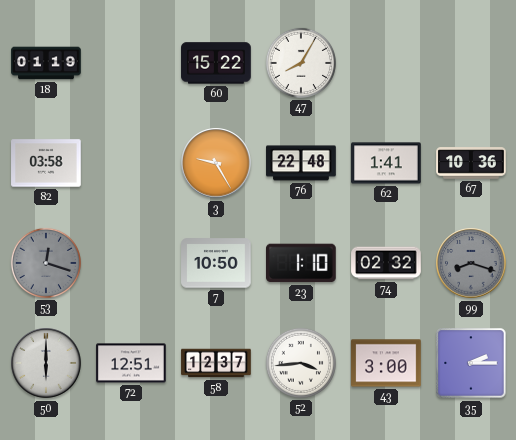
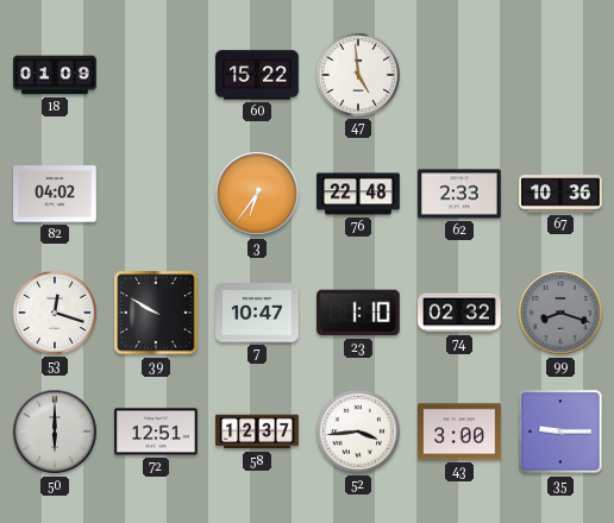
18: 01:19 -> 01:09
47: 8:05 -> 4:59
82: 03:58 -> 04:02
3: 9:25 -> 6:36
62: 1:41 -> 2:33
53 dial: grey -> white
39: none -> 9:50
7: 10:50 -> 10:47
35: 2:15 -> 9:15
